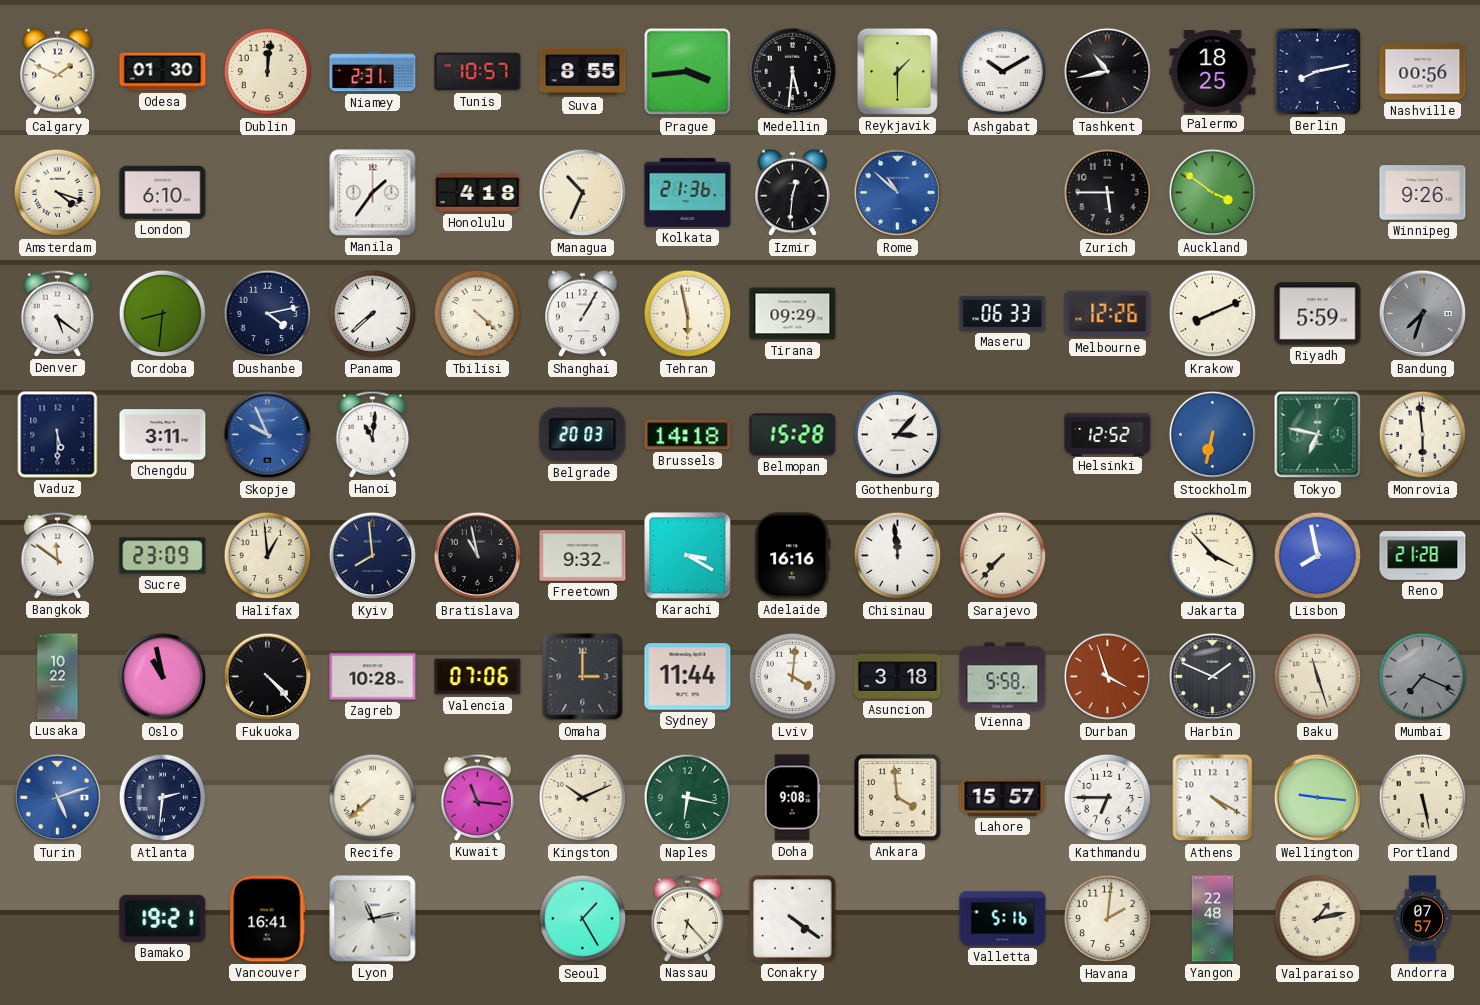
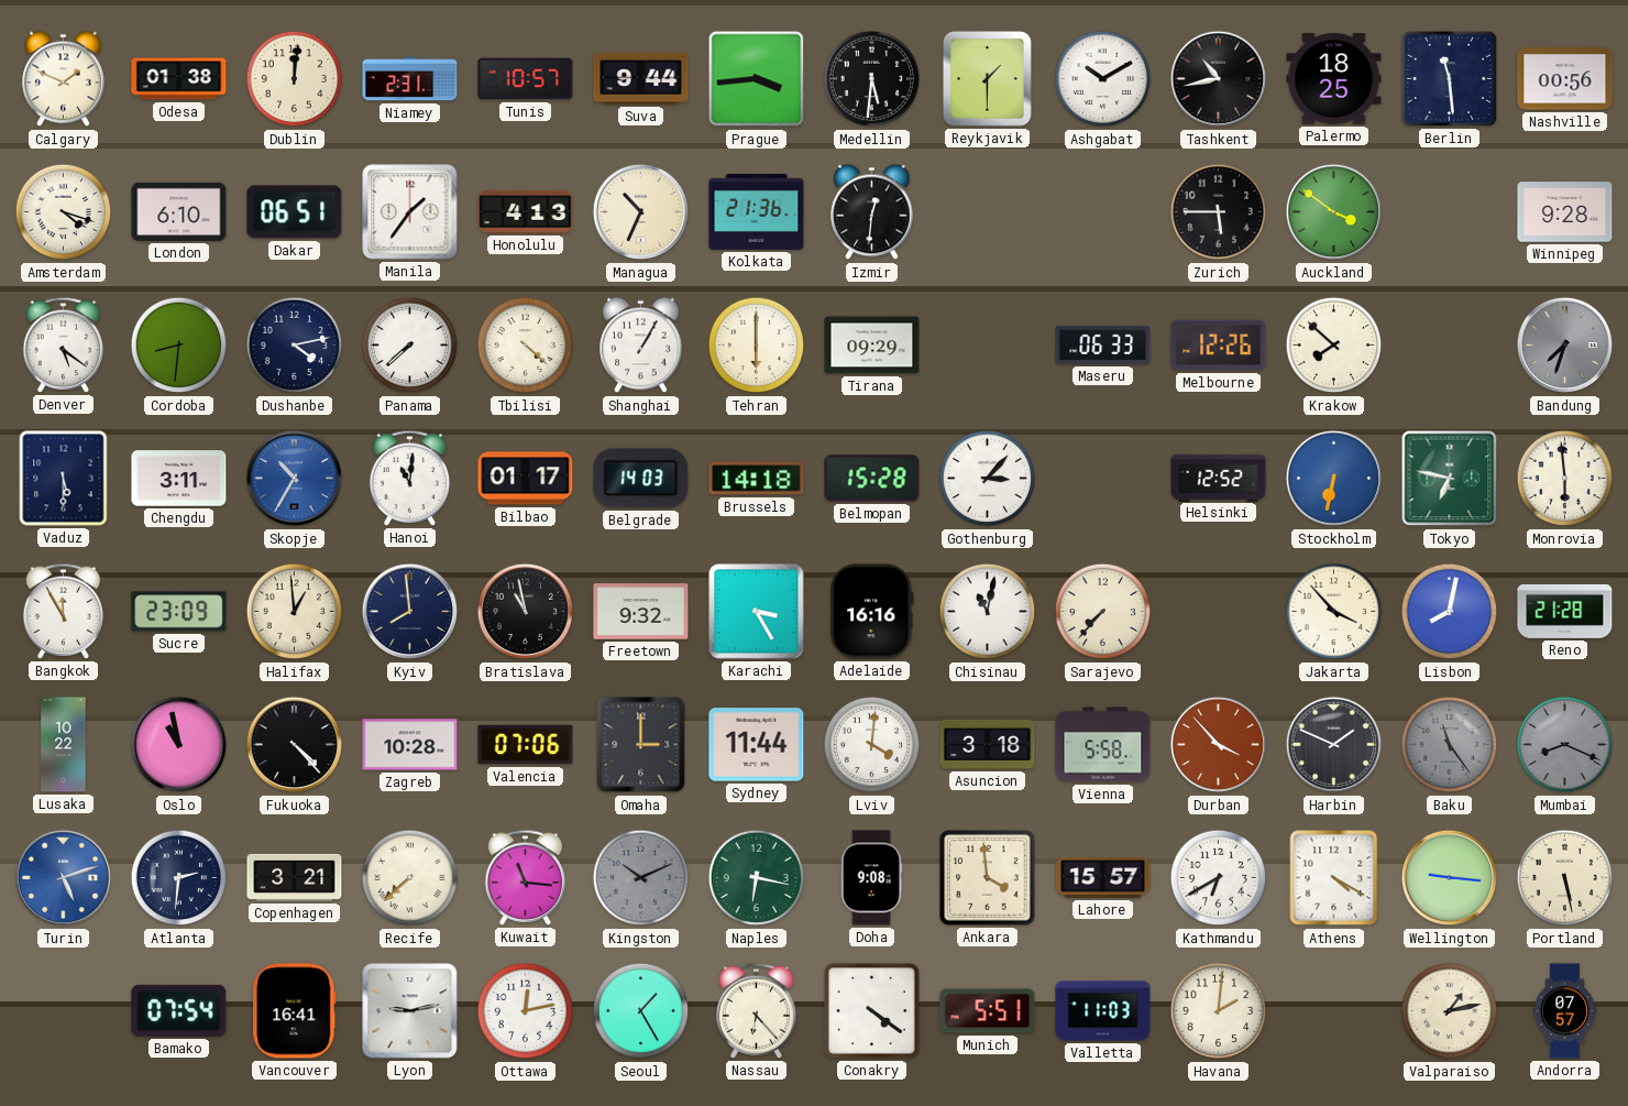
Odesa: 01:30 -> 01:38
Suva: 8:55 -> 9:44
Berlin: 8:13 -> 11:29
Dakar: none -> 06:51
Honolulu: 4:18 -> 4:13
Rome: 10:52 -> none
Winnipeg: 9:26 -> 9:28
Tehran: 5:58 -> 6:00
Krakow: 8:11 -> 7:52
Riyadh: 5:59 -> none
Skopje: 9:56 -> 10:35
Bilbao: none -> 01:17
Belgrade: 20:03 -> 14:03
Bangkok: 11:51 -> 11:55
Karachi: 3:20 -> 3:25
Chisinau: 11:59 -> 11:02
Lisbon: 7:58 -> 8:02
Durban: 3:57 -> 3:53
Baku: 11:27 -> 11:24
Baku dial: cream -> grey
Mumbai: 7:19 -> 8:19
Copenhagen: none -> 3:21
Kingston dial: cream -> grey
Kathmandu: 6:45 -> 6:40
Bamako: 19:21 -> 07:54
Lyon: 11:13 -> 9:13
Ottawa: none -> 12:13
Munich: none -> 5:51
Valletta: 5:16 -> 11:03
Yangon: 22:48 -> none
